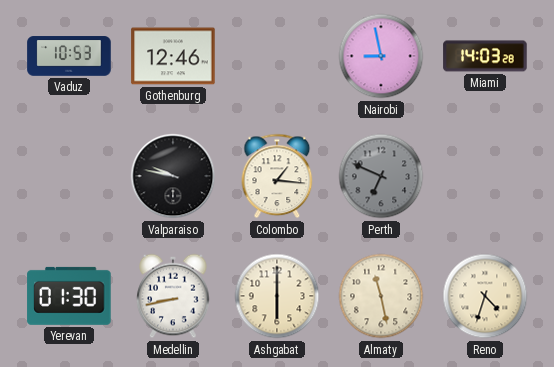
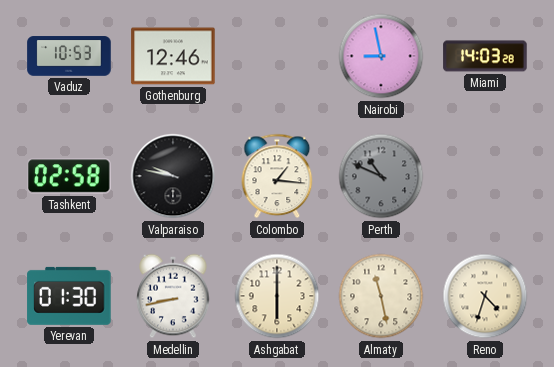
Tashkent: none -> 02:58
Perth: 6:49 -> 10:49
